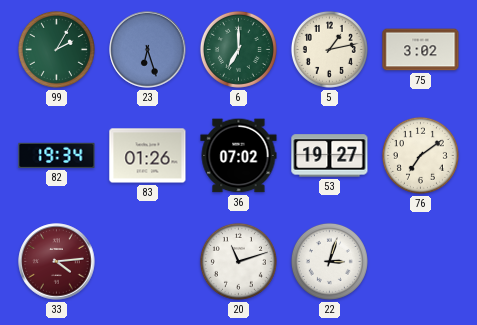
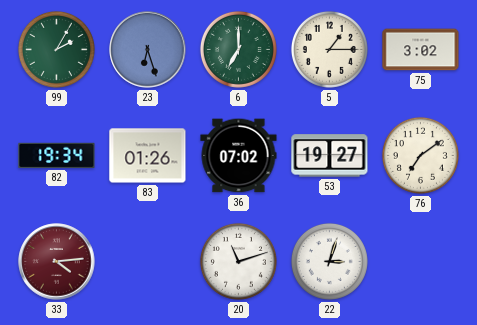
5: 1:13 -> 1:15
